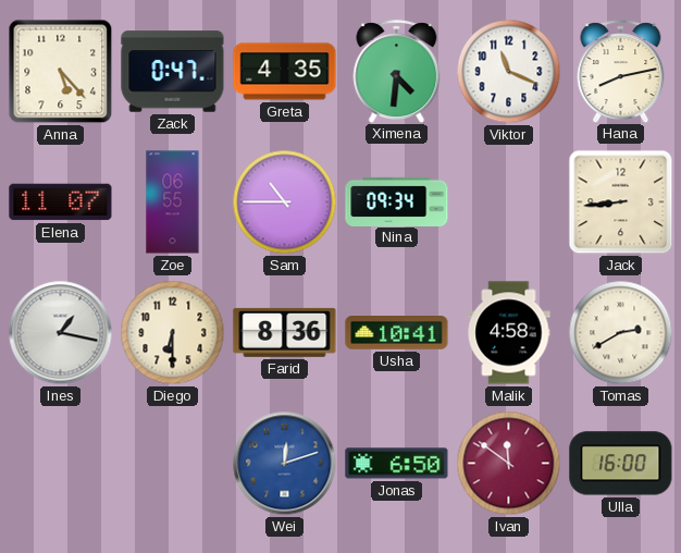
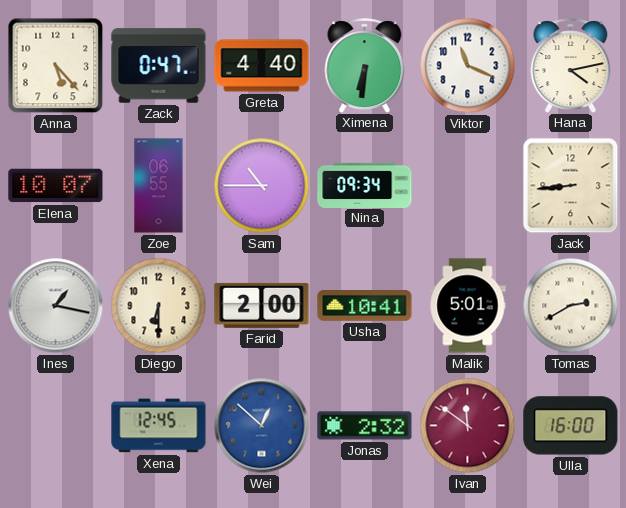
Greta: 4:35 -> 4:40
Ximena: 4:31 -> 6:31
Hana: 8:13 -> 4:13
Elena: 11:07 -> 10:07
Farid: 8:36 -> 2:00
Malik: 4:58 -> 5:01
Xena: none -> 12:45
Wei: 12:12 -> 12:52
Jonas: 6:50 -> 2:32
